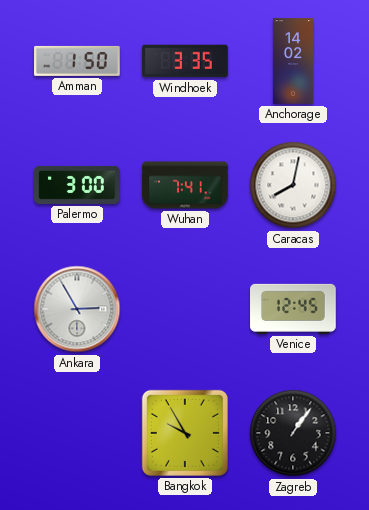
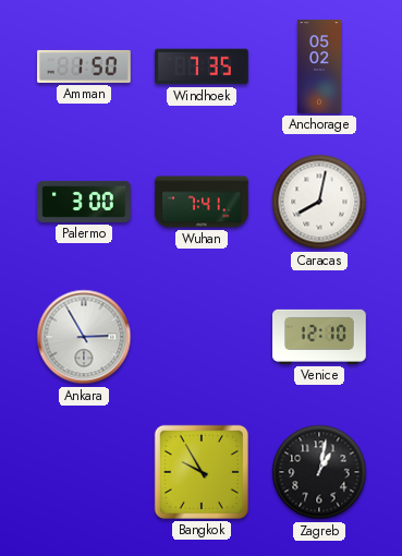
Windhoek: 3:35 -> 7:35
Anchorage: 14:02 -> 05:02
Venice: 12:45 -> 12:10
Zagreb: 1:06 -> 1:02
